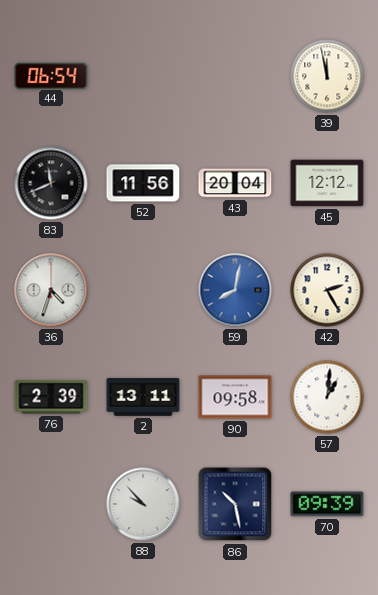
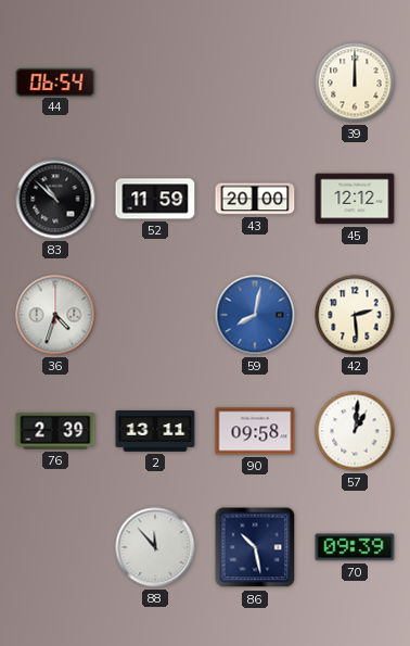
39: 11:58 -> 12:00
83: 11:41 -> 10:52
52: 11:56 -> 11:59
43: 20:04 -> 20:00
42: 2:25 -> 2:29
88: 9:53 -> 11:53
